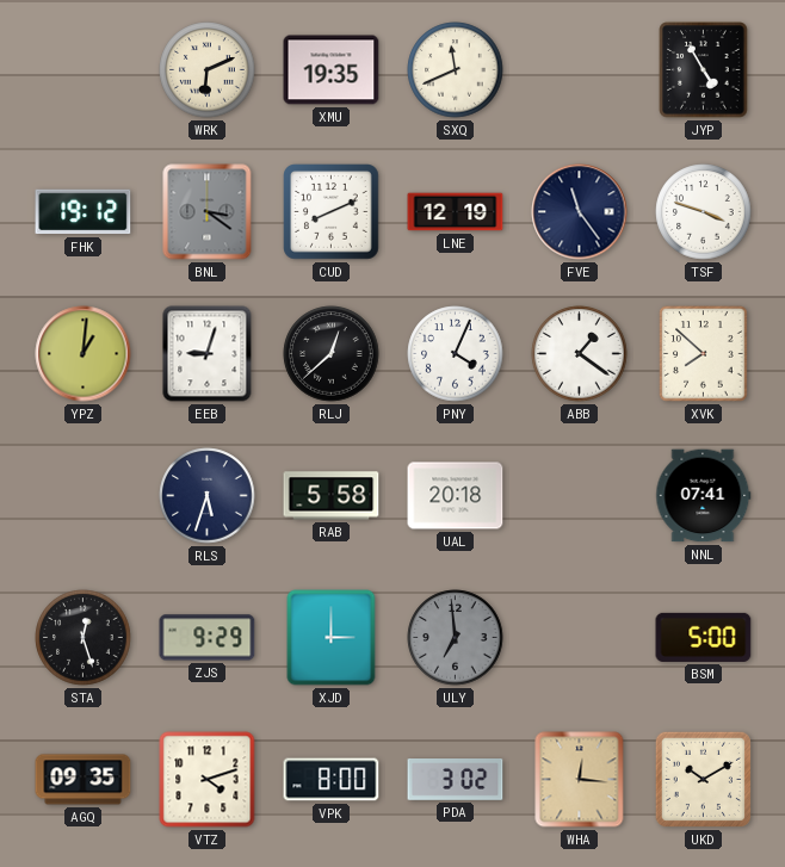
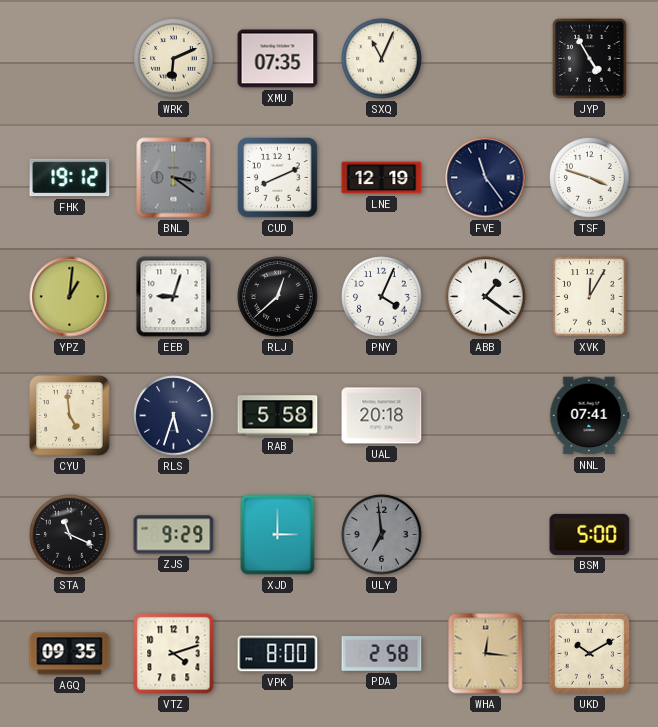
XMU: 19:35 -> 07:35
SXQ: 11:41 -> 11:04
XVK: 7:52 -> 12:05
CYU: none -> 4:59
STA: 12:27 -> 11:19
PDA: 3:02 -> 2:58
